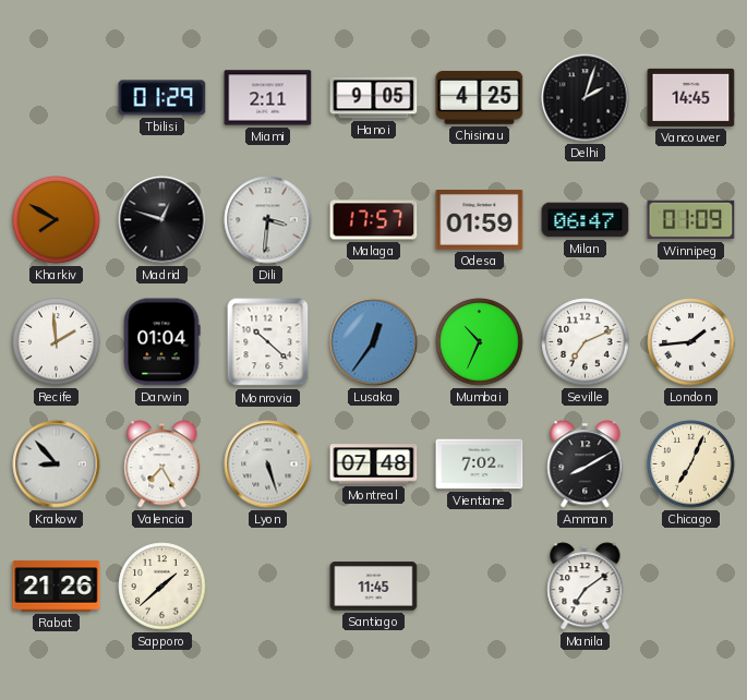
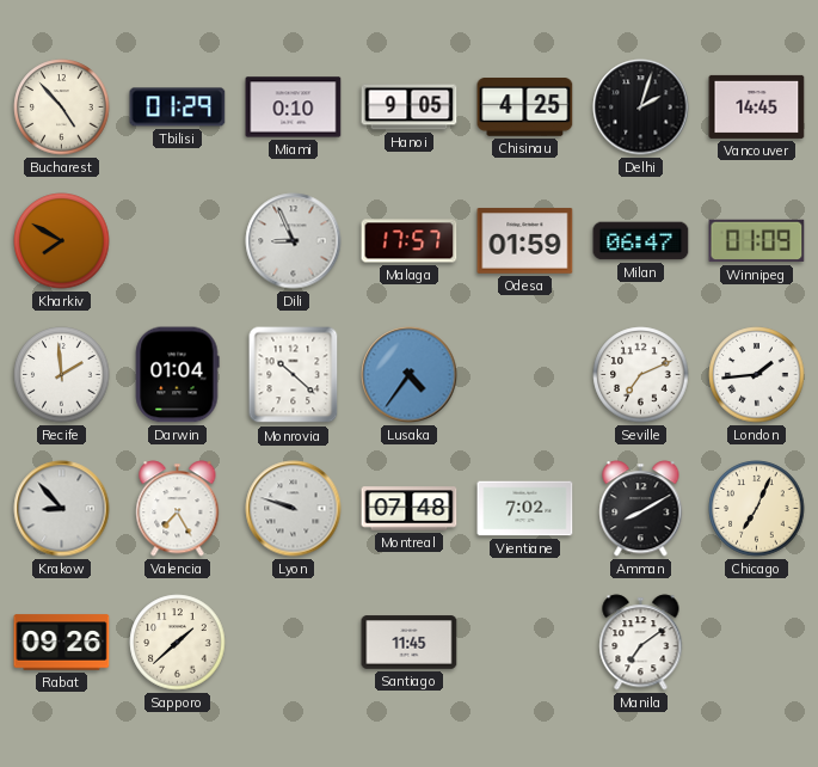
Bucharest: none -> 4:53
Miami: 2:11 -> 0:10
Madrid: 12:48 -> none
Dili: 3:31 -> 8:56
Lusaka: 12:36 -> 4:36
Mumbai: 10:34 -> none
Lyon: 5:27 -> 9:48
Rabat: 21:26 -> 09:26
